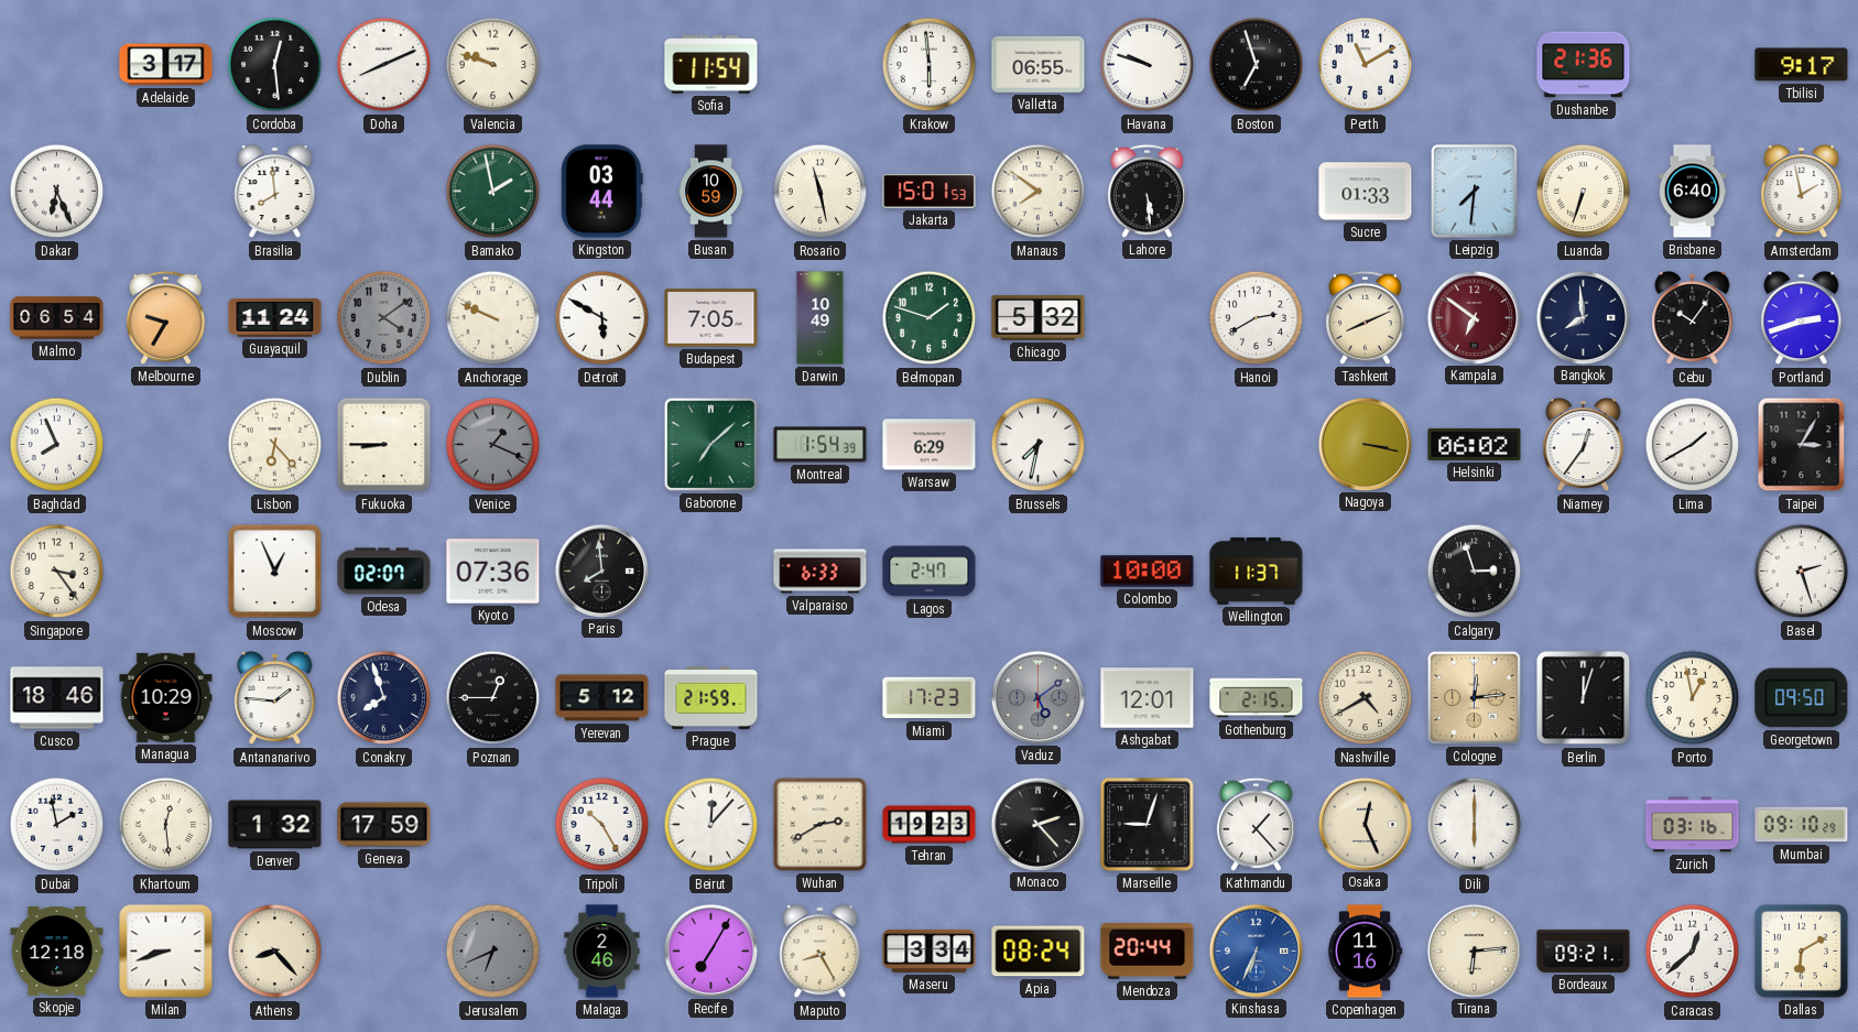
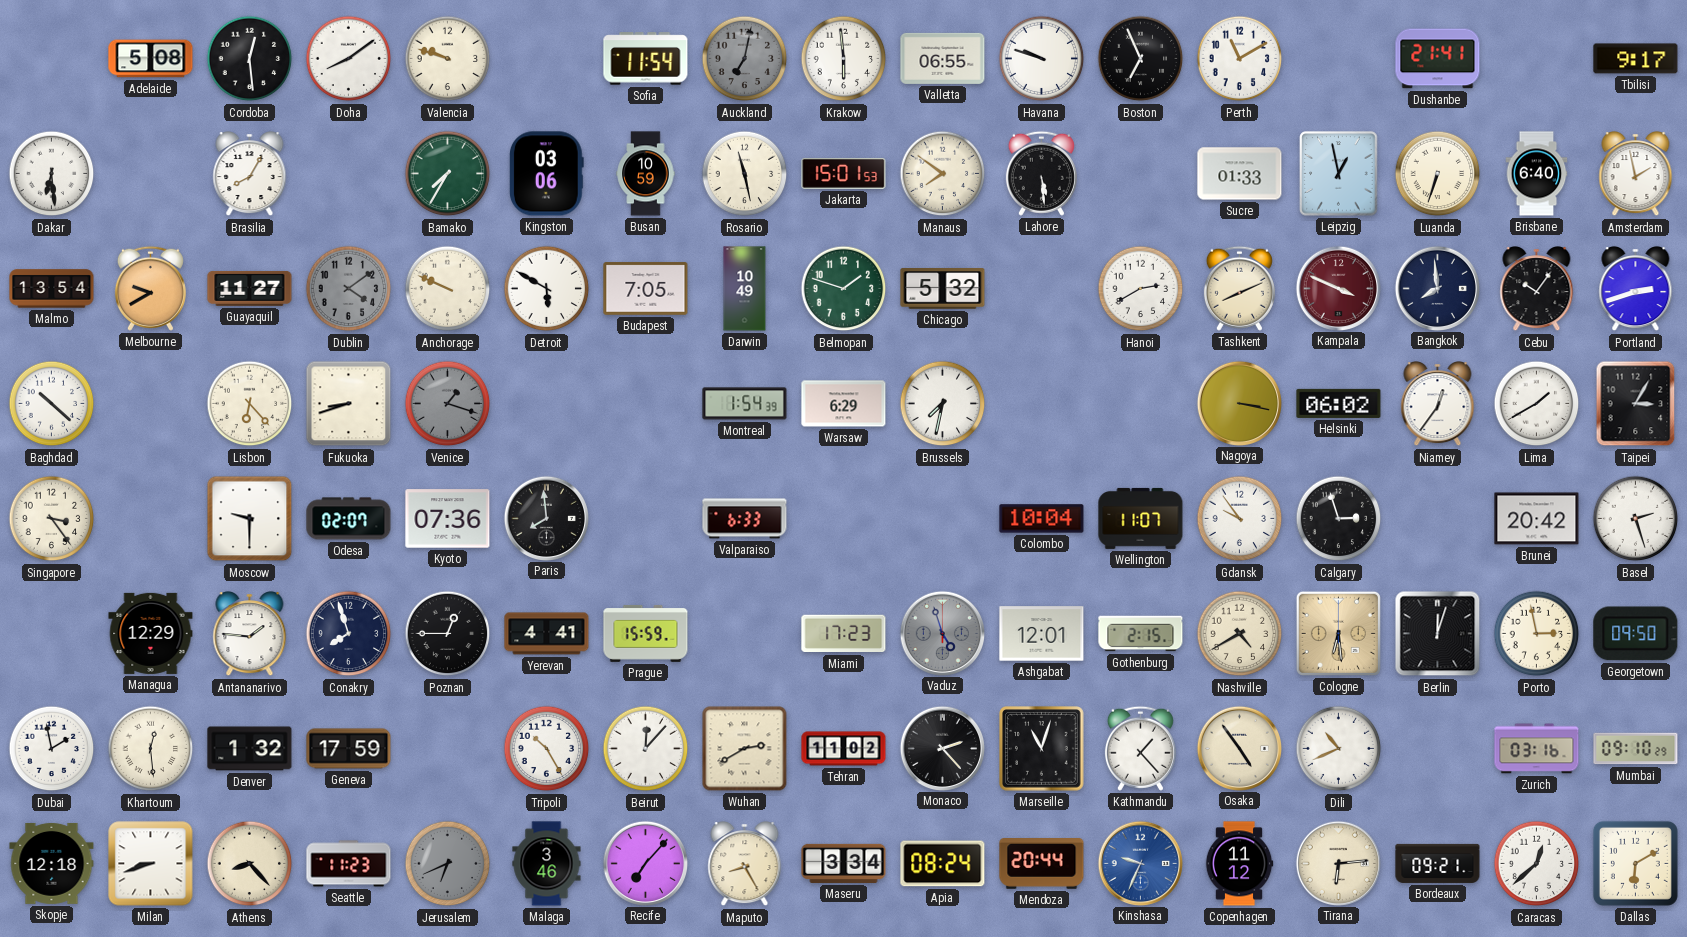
Adelaide: 3:17 -> 5:08
Doha: 8:11 -> 8:09
Auckland: none -> 7:02
Boston: 6:57 -> 6:56
Dushanbe: 21:36 -> 21:41
Dakar: 6:26 -> 6:29
Brasilia: 7:59 -> 8:05
Bamako: 1:58 -> 7:35
Kingston: 03:44 -> 03:06
Leipzig: 7:31 -> 12:58
Malmo: 06:54 -> 13:54
Melbourne: 9:35 -> 9:40
Guayaquil: 11:24 -> 11:27
Kampala: 6:51 -> 3:49
Baghdad: 7:56 -> 10:22
Fukuoka: 8:45 -> 8:42
Venice: 1:19 -> 1:18
Gaborone: 7:08 -> none
Moscow: 12:56 -> 9:30
Lagos: 2:47 -> none
Colombo: 10:00 -> 10:04
Wellington: 11:37 -> 11:07
Gdansk: none -> 9:54
Brunei: none -> 20:42
Cusco: 18:46 -> none
Managua: 10:29 -> 12:29
Yerevan: 5:12 -> 4:41
Prague: 21:59 -> 15:59
Vaduz: 5:09 -> 4:57
Cologne: 12:14 -> 6:29
Porto: 12:58 -> 2:58
Tehran: 19:23 -> 11:02
Marseille: 9:03 -> 11:03
Osaka: 12:26 -> 4:54
Dili: 6:00 -> 10:41
Seattle: none -> 11:23
Malaga: 2:46 -> 3:46
Recife: 7:05 -> 7:07
Kinshasa: 6:34 -> 9:34
Copenhagen: 11:16 -> 11:12
